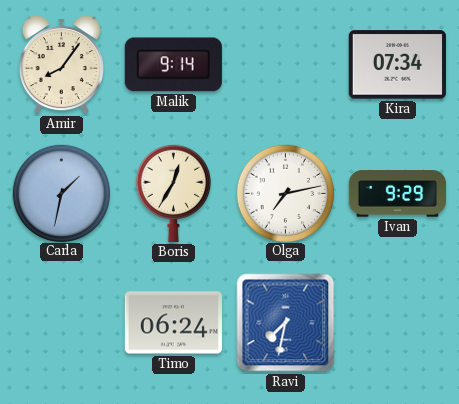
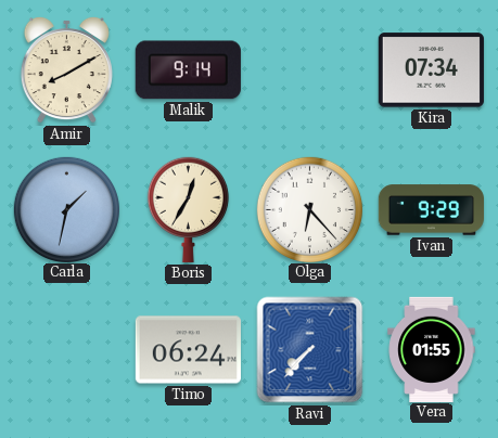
Amir: 8:06 -> 8:10
Olga: 7:13 -> 6:23
Ravi: 7:32 -> 7:37
Vera: none -> 01:55
